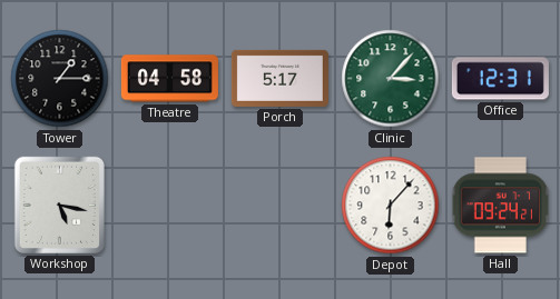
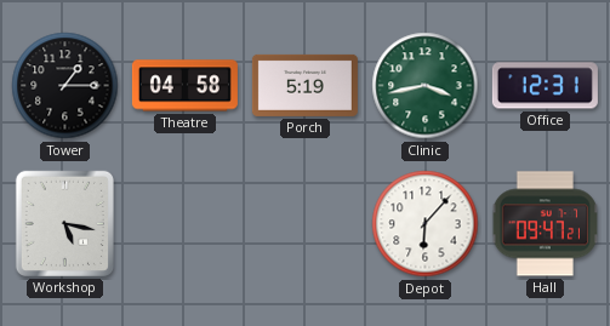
Porch: 5:17 -> 5:19
Clinic: 3:07 -> 3:43
Hall: 09:24 -> 09:47
